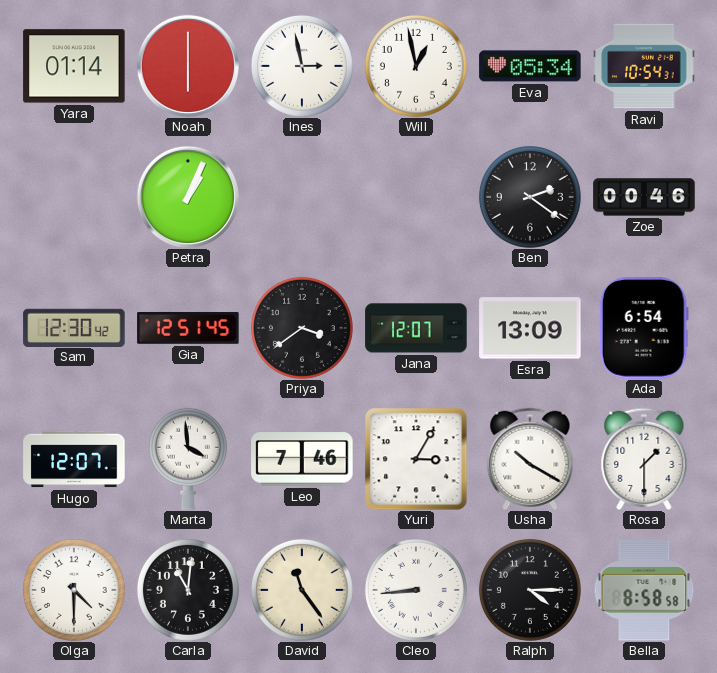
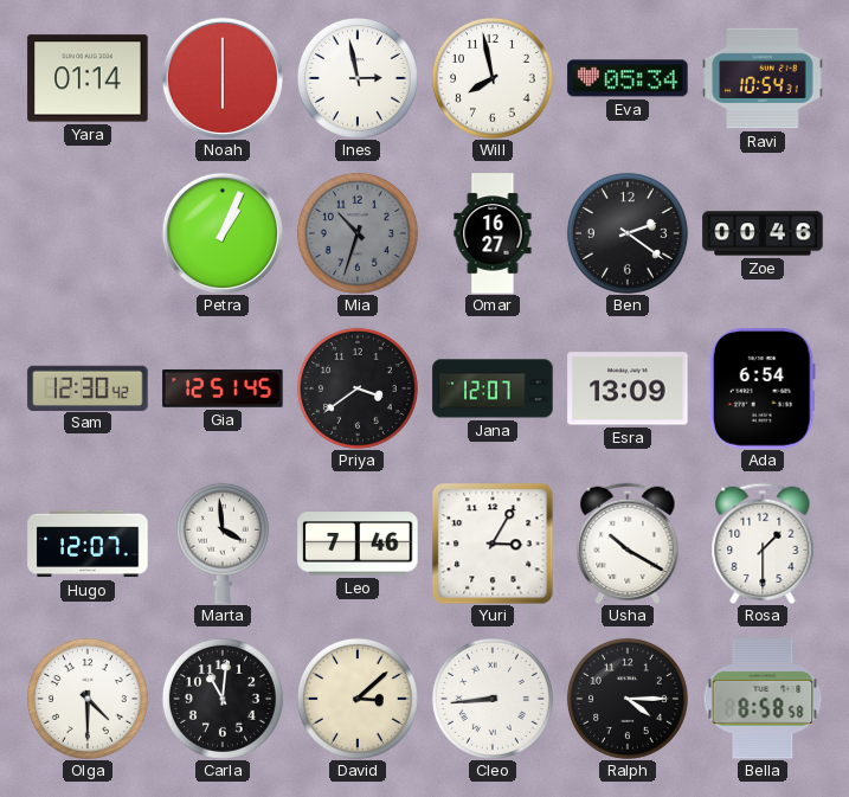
Will: 12:58 -> 7:58
Mia: none -> 10:33
Omar: none -> 16:27
David: 11:24 -> 3:08
